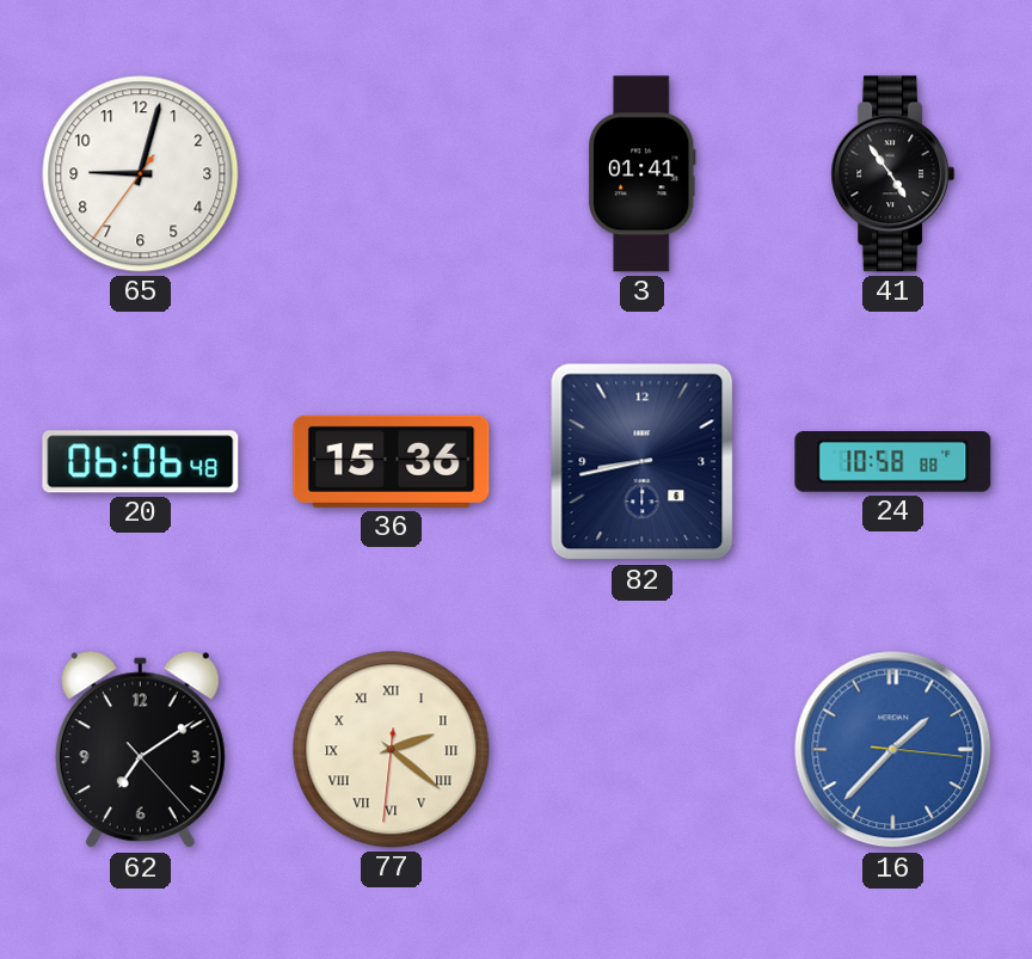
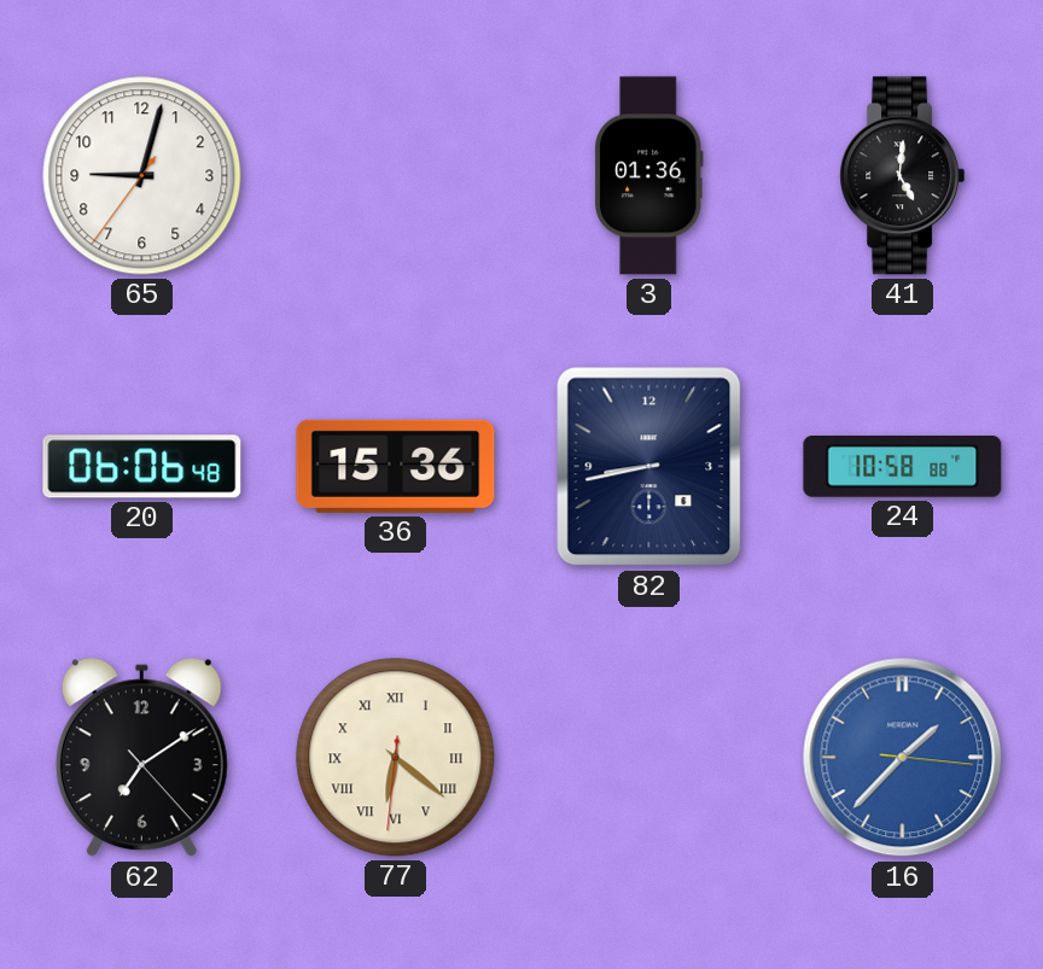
3: 01:41 -> 01:36
41: 4:54 -> 5:01
77: 2:21 -> 6:21
